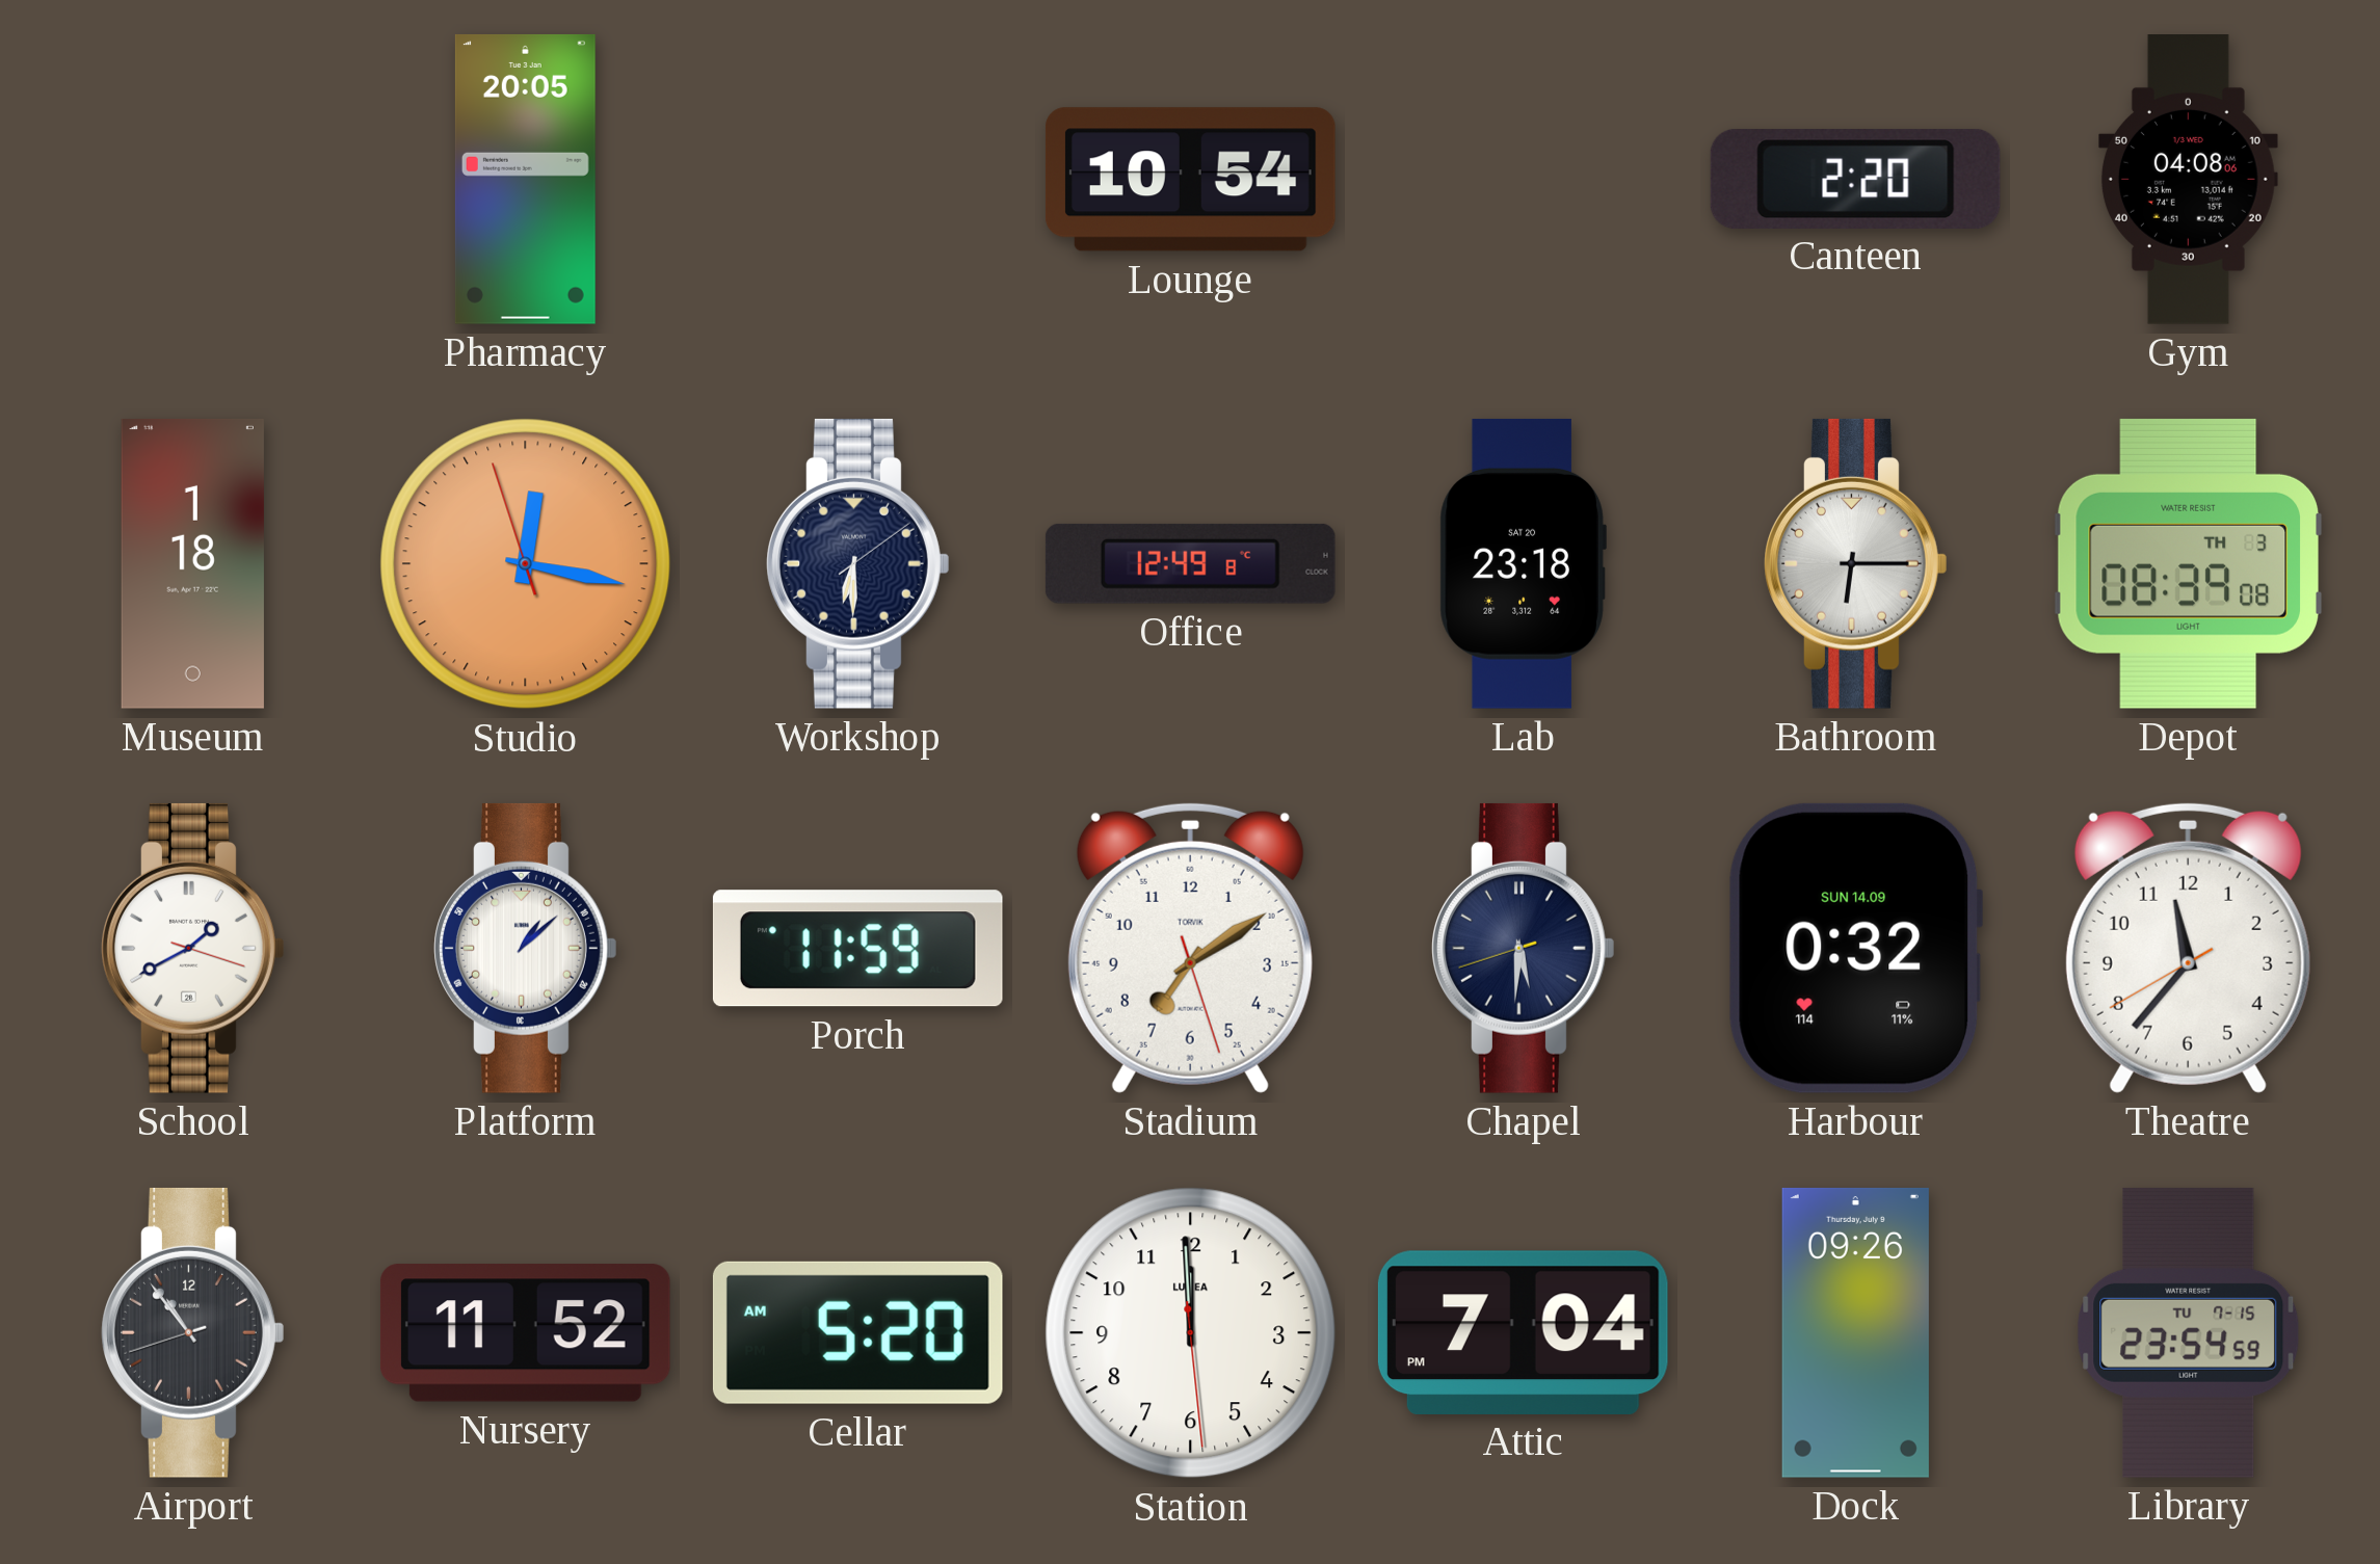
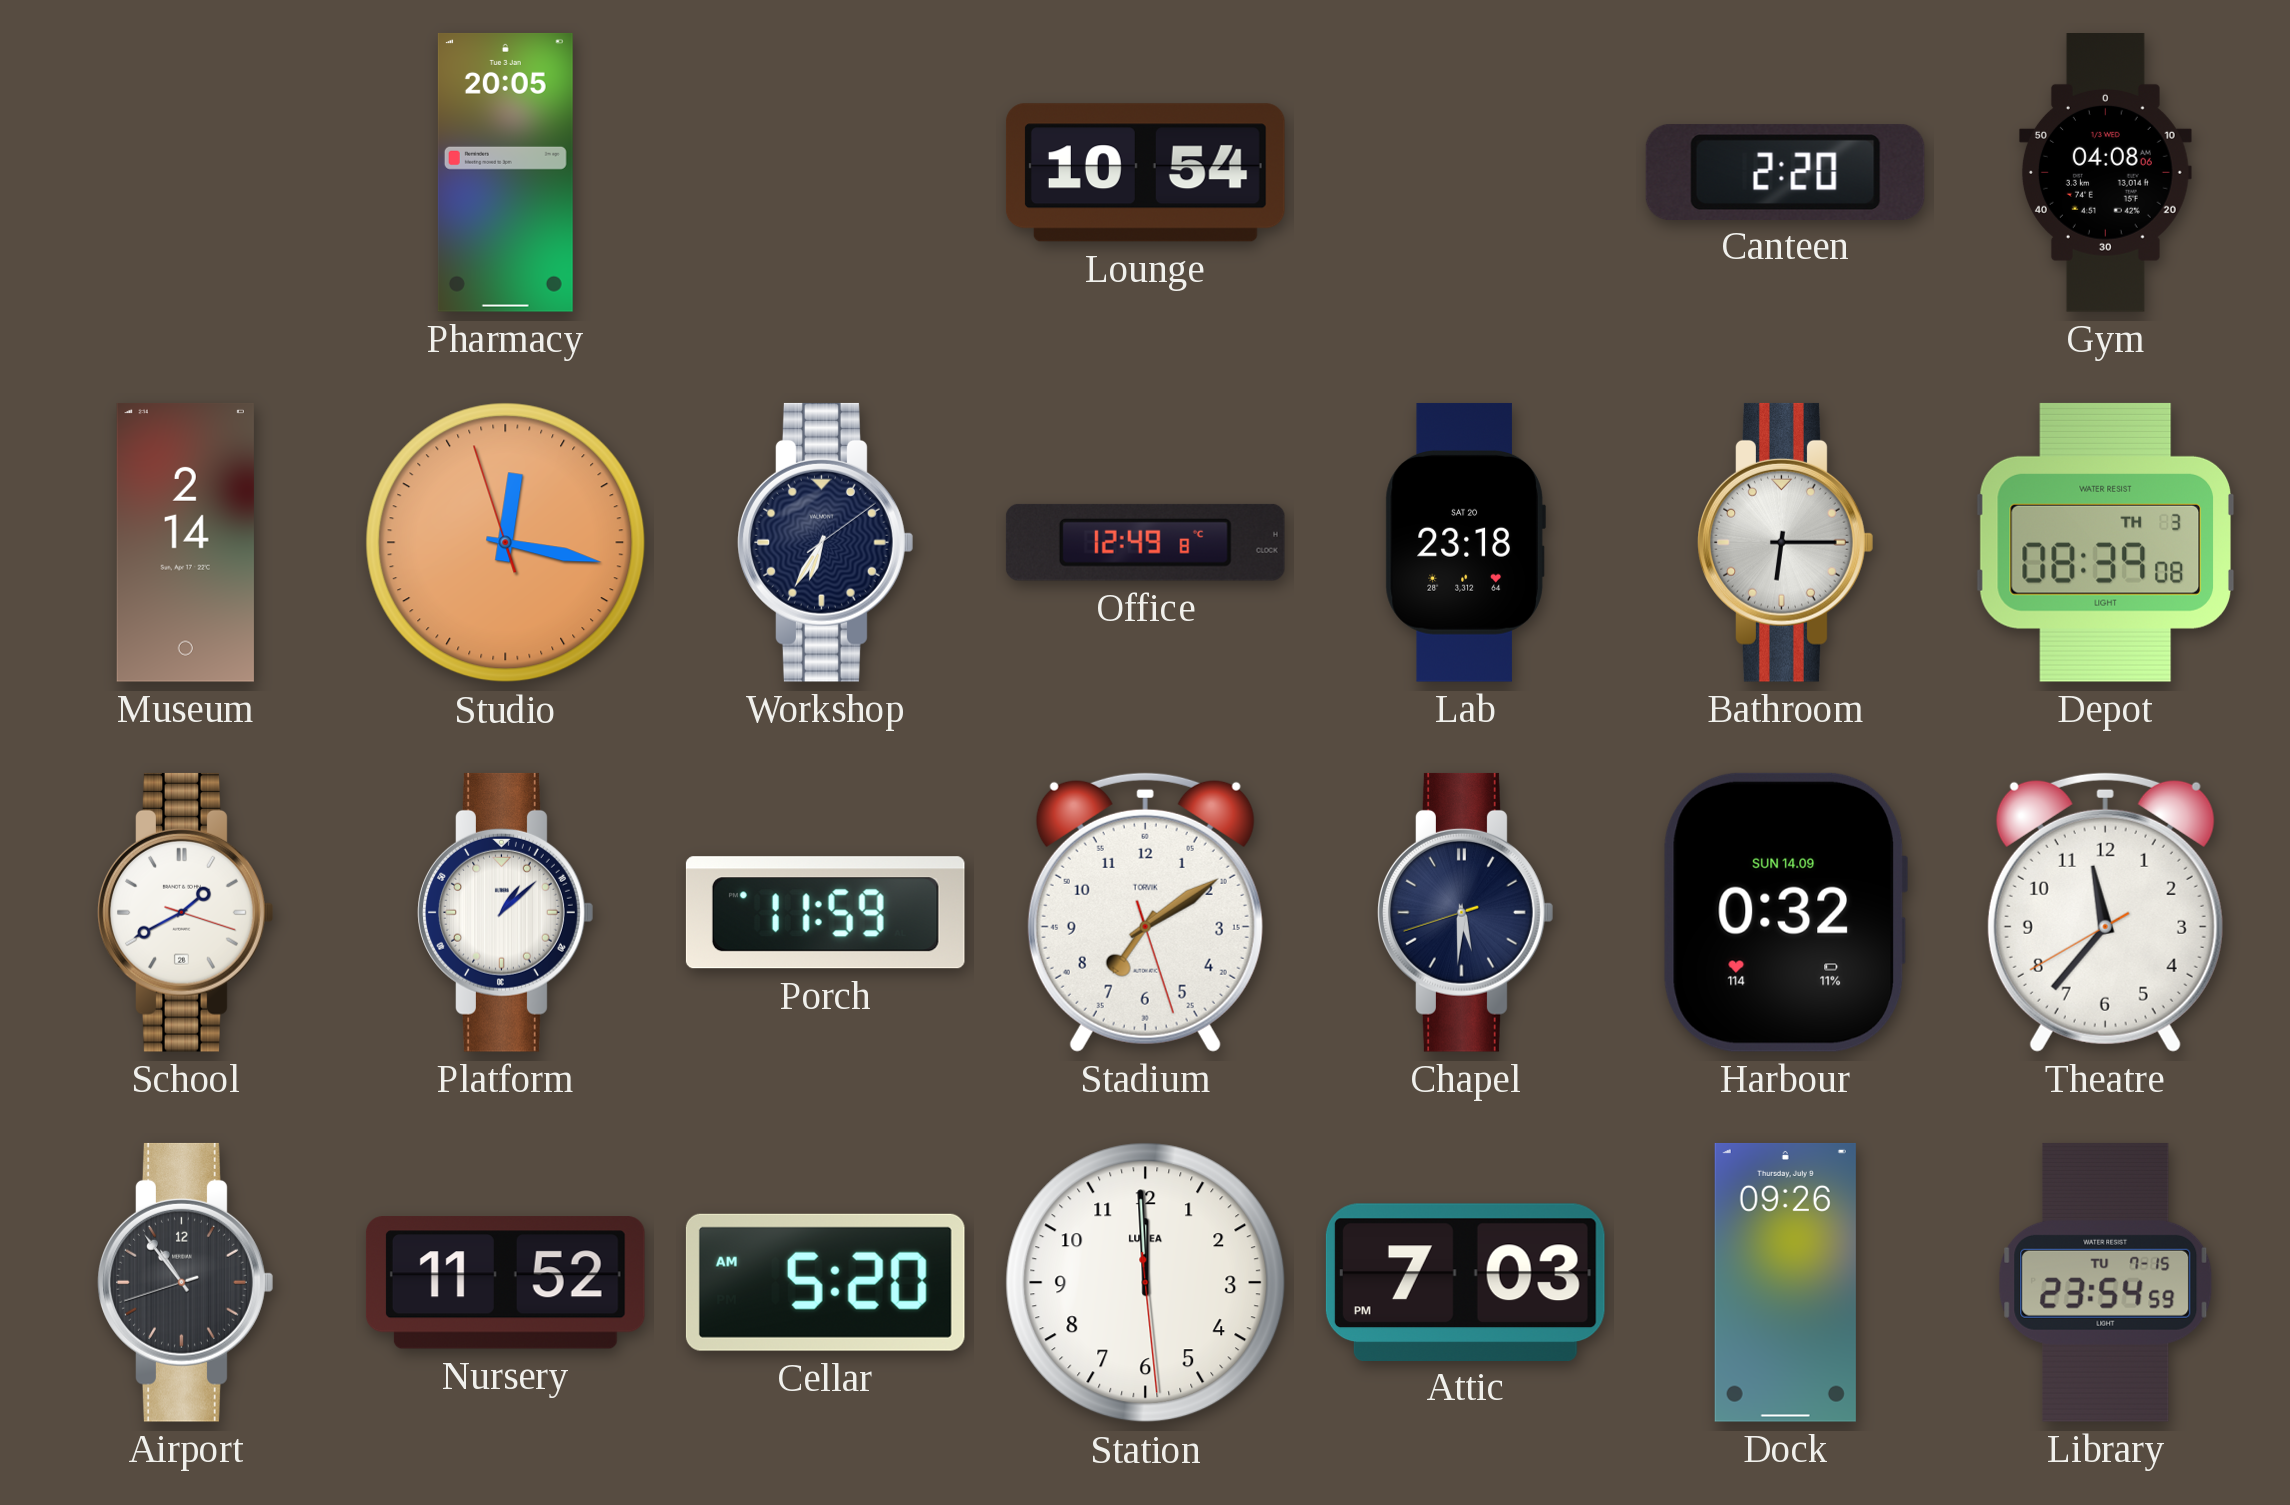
Museum: 1:18 -> 2:14
Workshop: 6:30 -> 6:35
Attic: 7:04 -> 7:03
